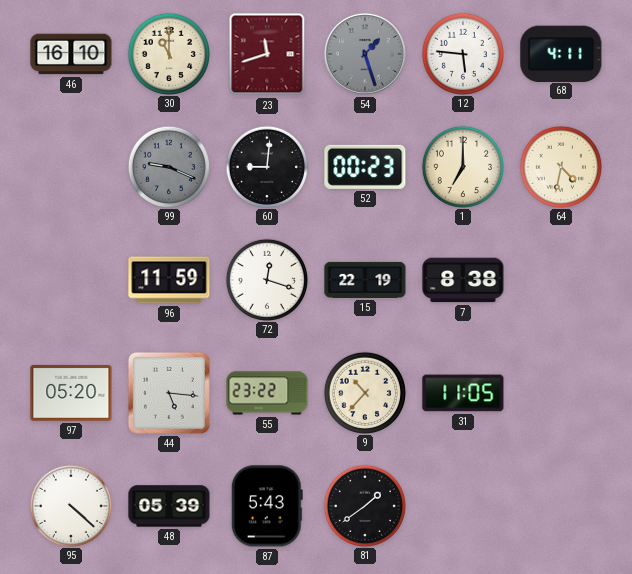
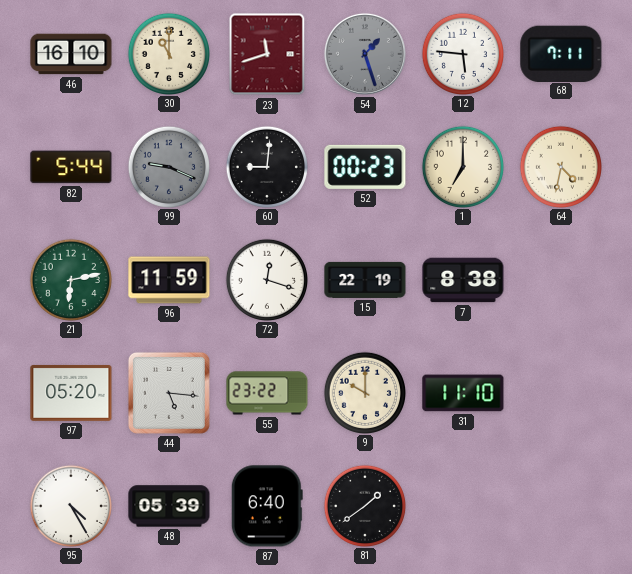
68: 4:11 -> 7:11
82: none -> 5:44
21: none -> 6:13
9: 10:37 -> 10:00
31: 11:05 -> 11:10
95: 4:22 -> 4:25
87: 5:43 -> 6:40
